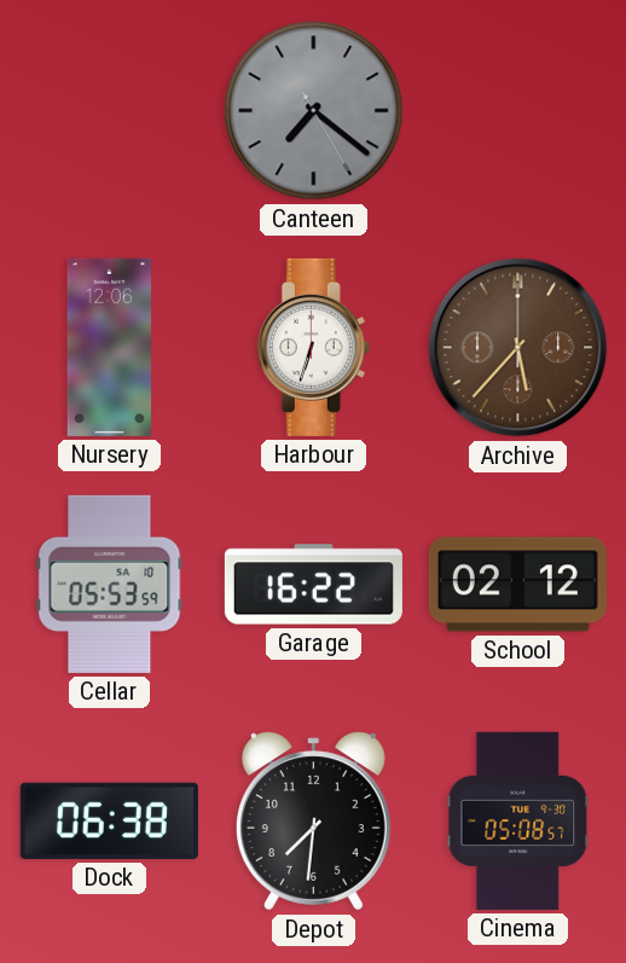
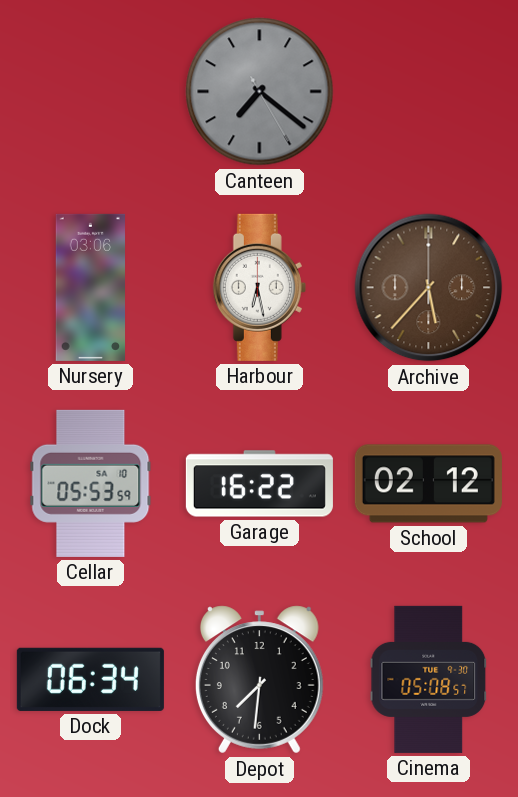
Nursery: 12:06 -> 03:06
Harbour: 6:33 -> 6:28
Dock: 06:38 -> 06:34
